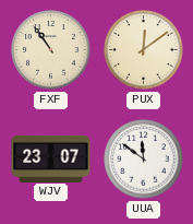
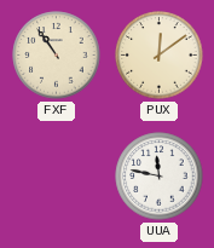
WJV: 23:07 -> none
UUA: 11:51 -> 11:47
